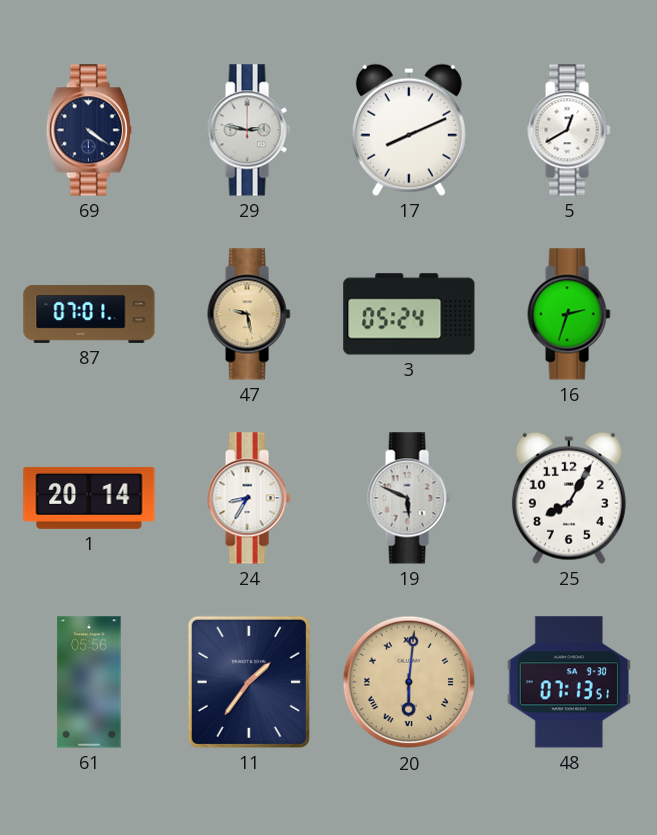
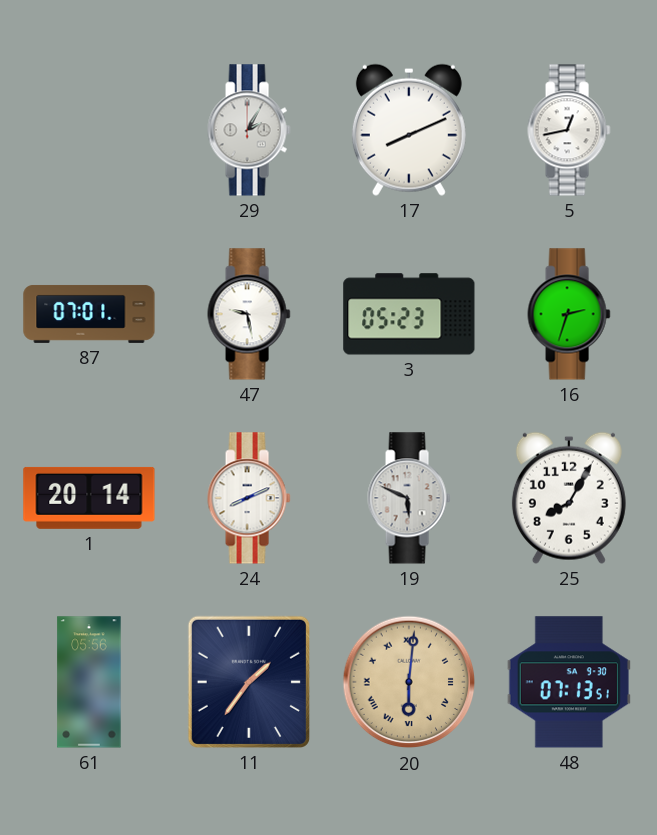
69: 4:21 -> none
29: 2:47 -> 2:05
5: 12:40 -> 12:43
47 dial: champagne -> white
3: 05:24 -> 05:23
24: 8:35 -> 8:11
